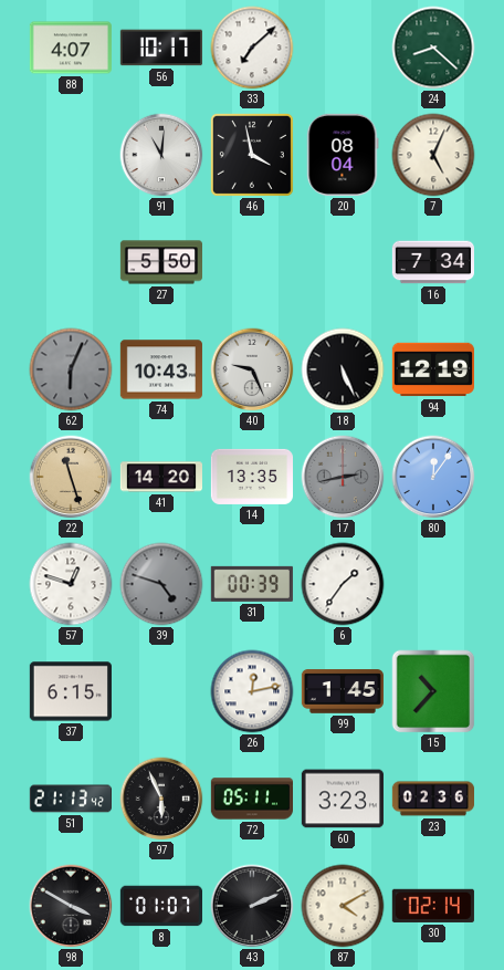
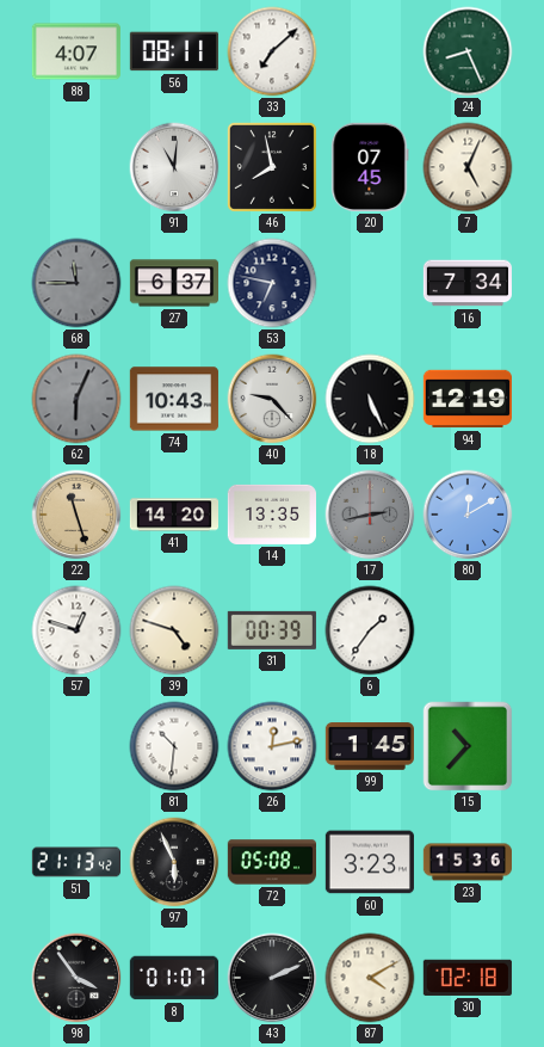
56: 10:17 -> 08:11
24: 8:22 -> 8:26
46: 3:58 -> 7:58
20: 08:04 -> 07:45
68: none -> 11:45
27: 5:50 -> 6:37
53: none -> 6:47
40: 9:26 -> 9:23
80: 12:06 -> 12:10
39 dial: grey -> cream
37: 6:15 -> none
81: none -> 10:31
72: 05:11 -> 05:08
23: 02:36 -> 15:36
98: 3:50 -> 3:54
30: 02:14 -> 02:18
